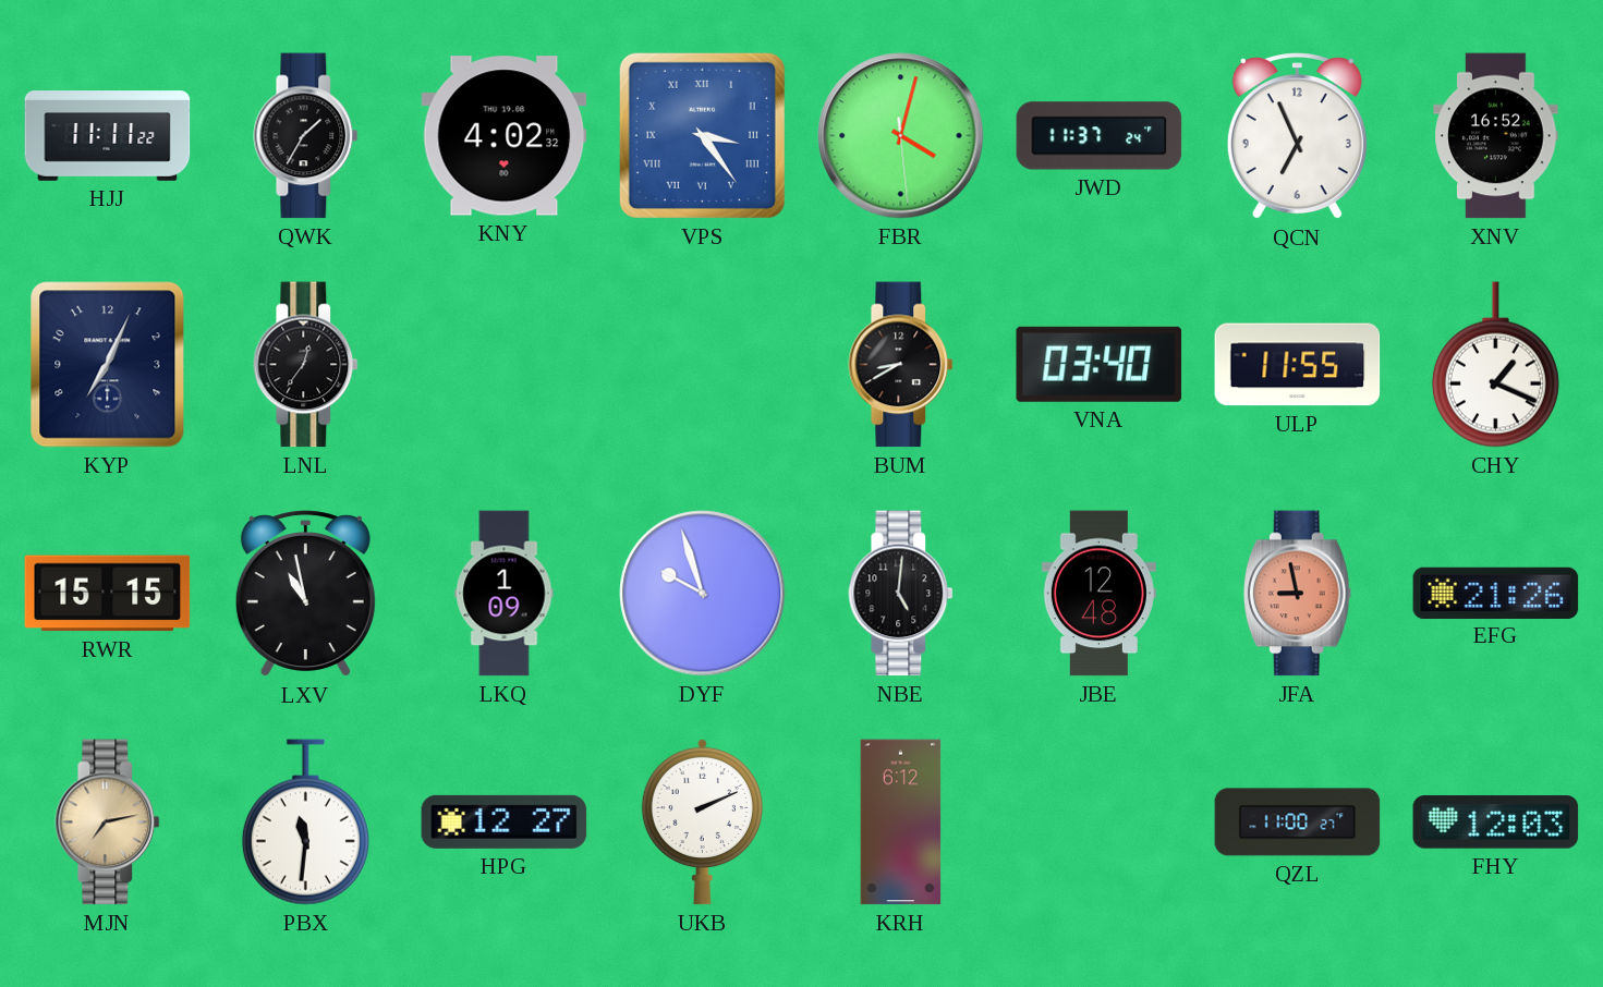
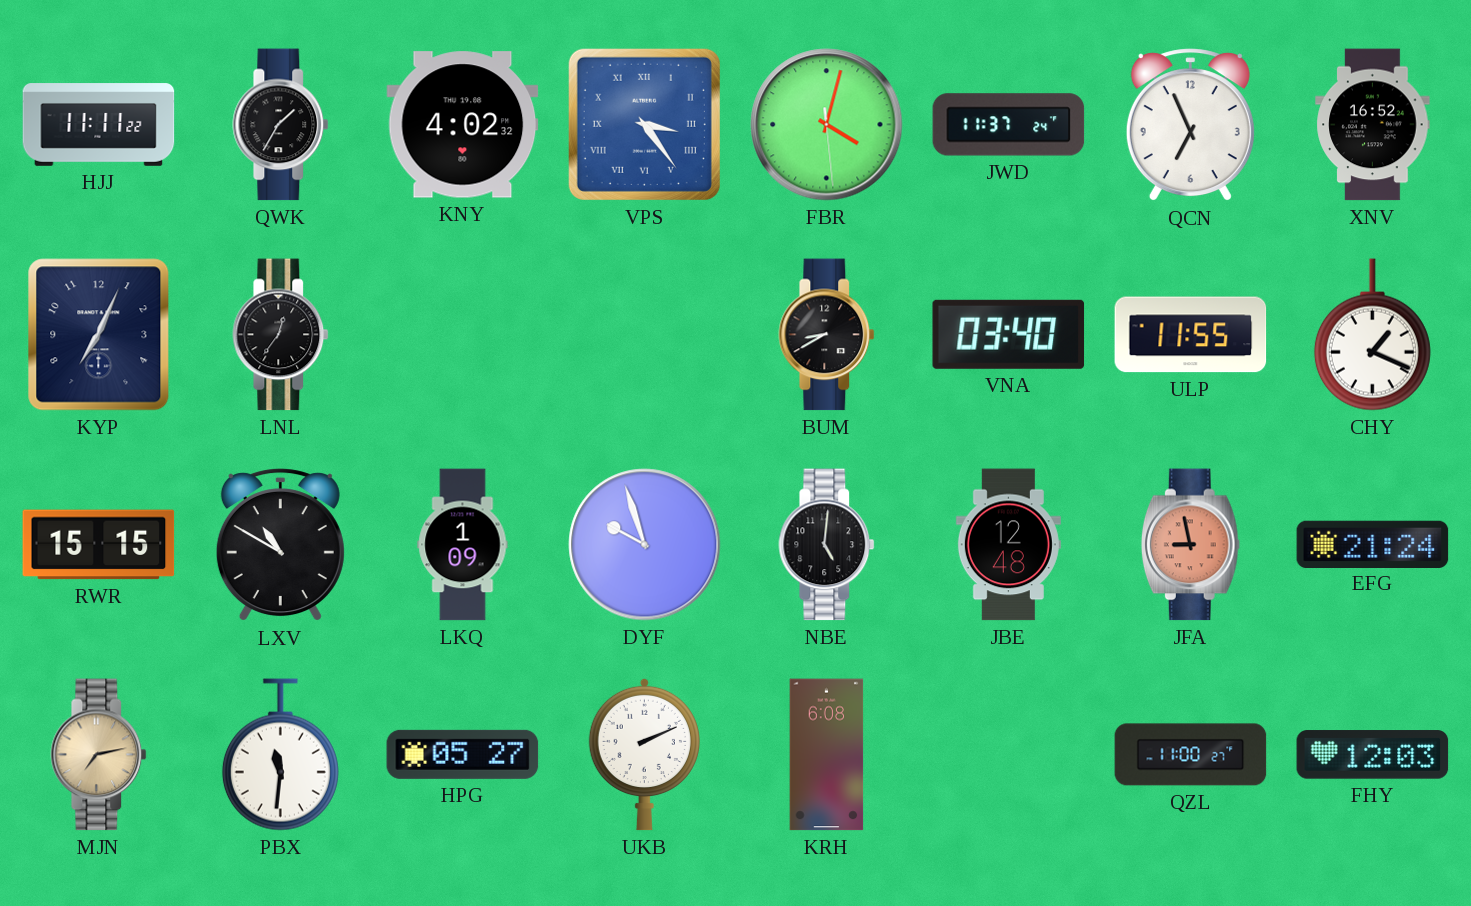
LXV: 10:58 -> 10:50
EFG: 21:26 -> 21:24
HPG: 12:27 -> 05:27
KRH: 6:12 -> 6:08
